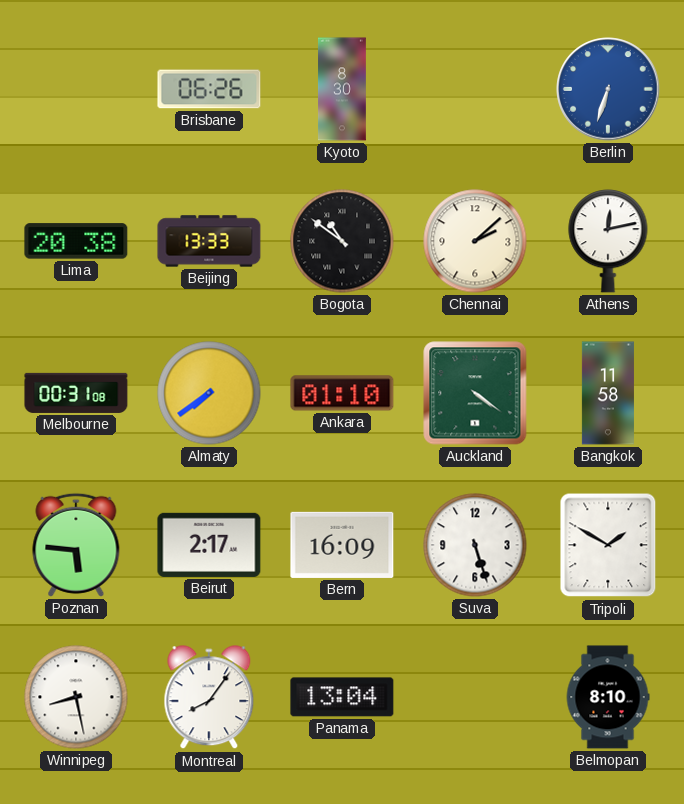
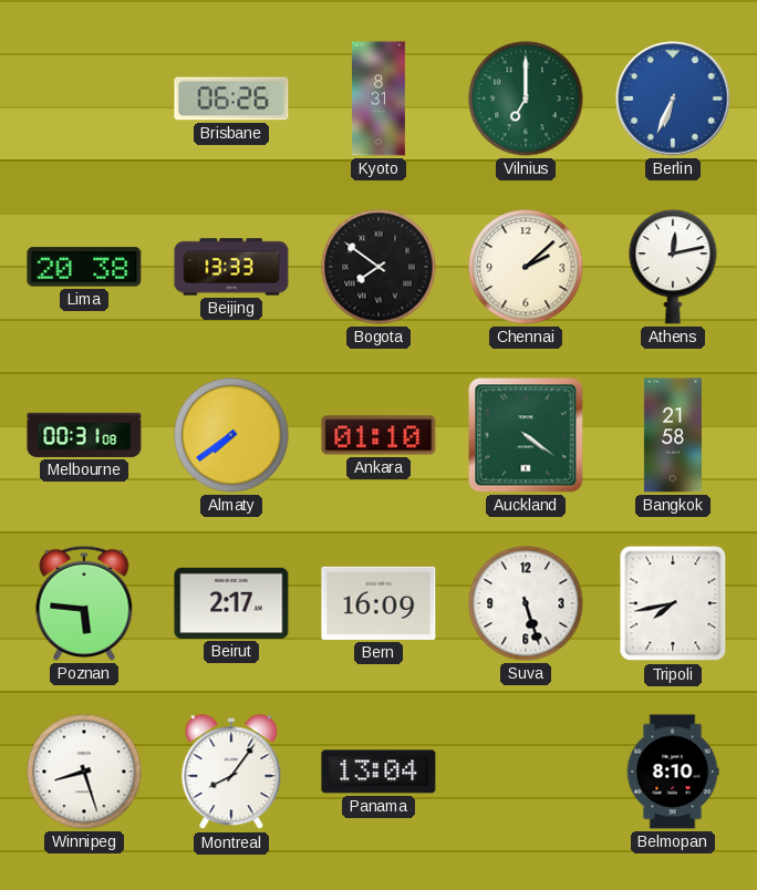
Kyoto: 8:30 -> 8:31
Vilnius: none -> 7:00
Berlin: 6:33 -> 6:34
Bogota: 10:51 -> 7:51
Bangkok: 11:58 -> 21:58
Tripoli: 1:50 -> 7:43
Winnipeg: 8:28 -> 8:27
